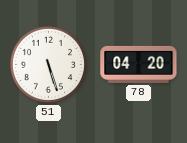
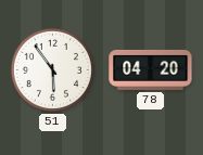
51: 5:27 -> 5:54
